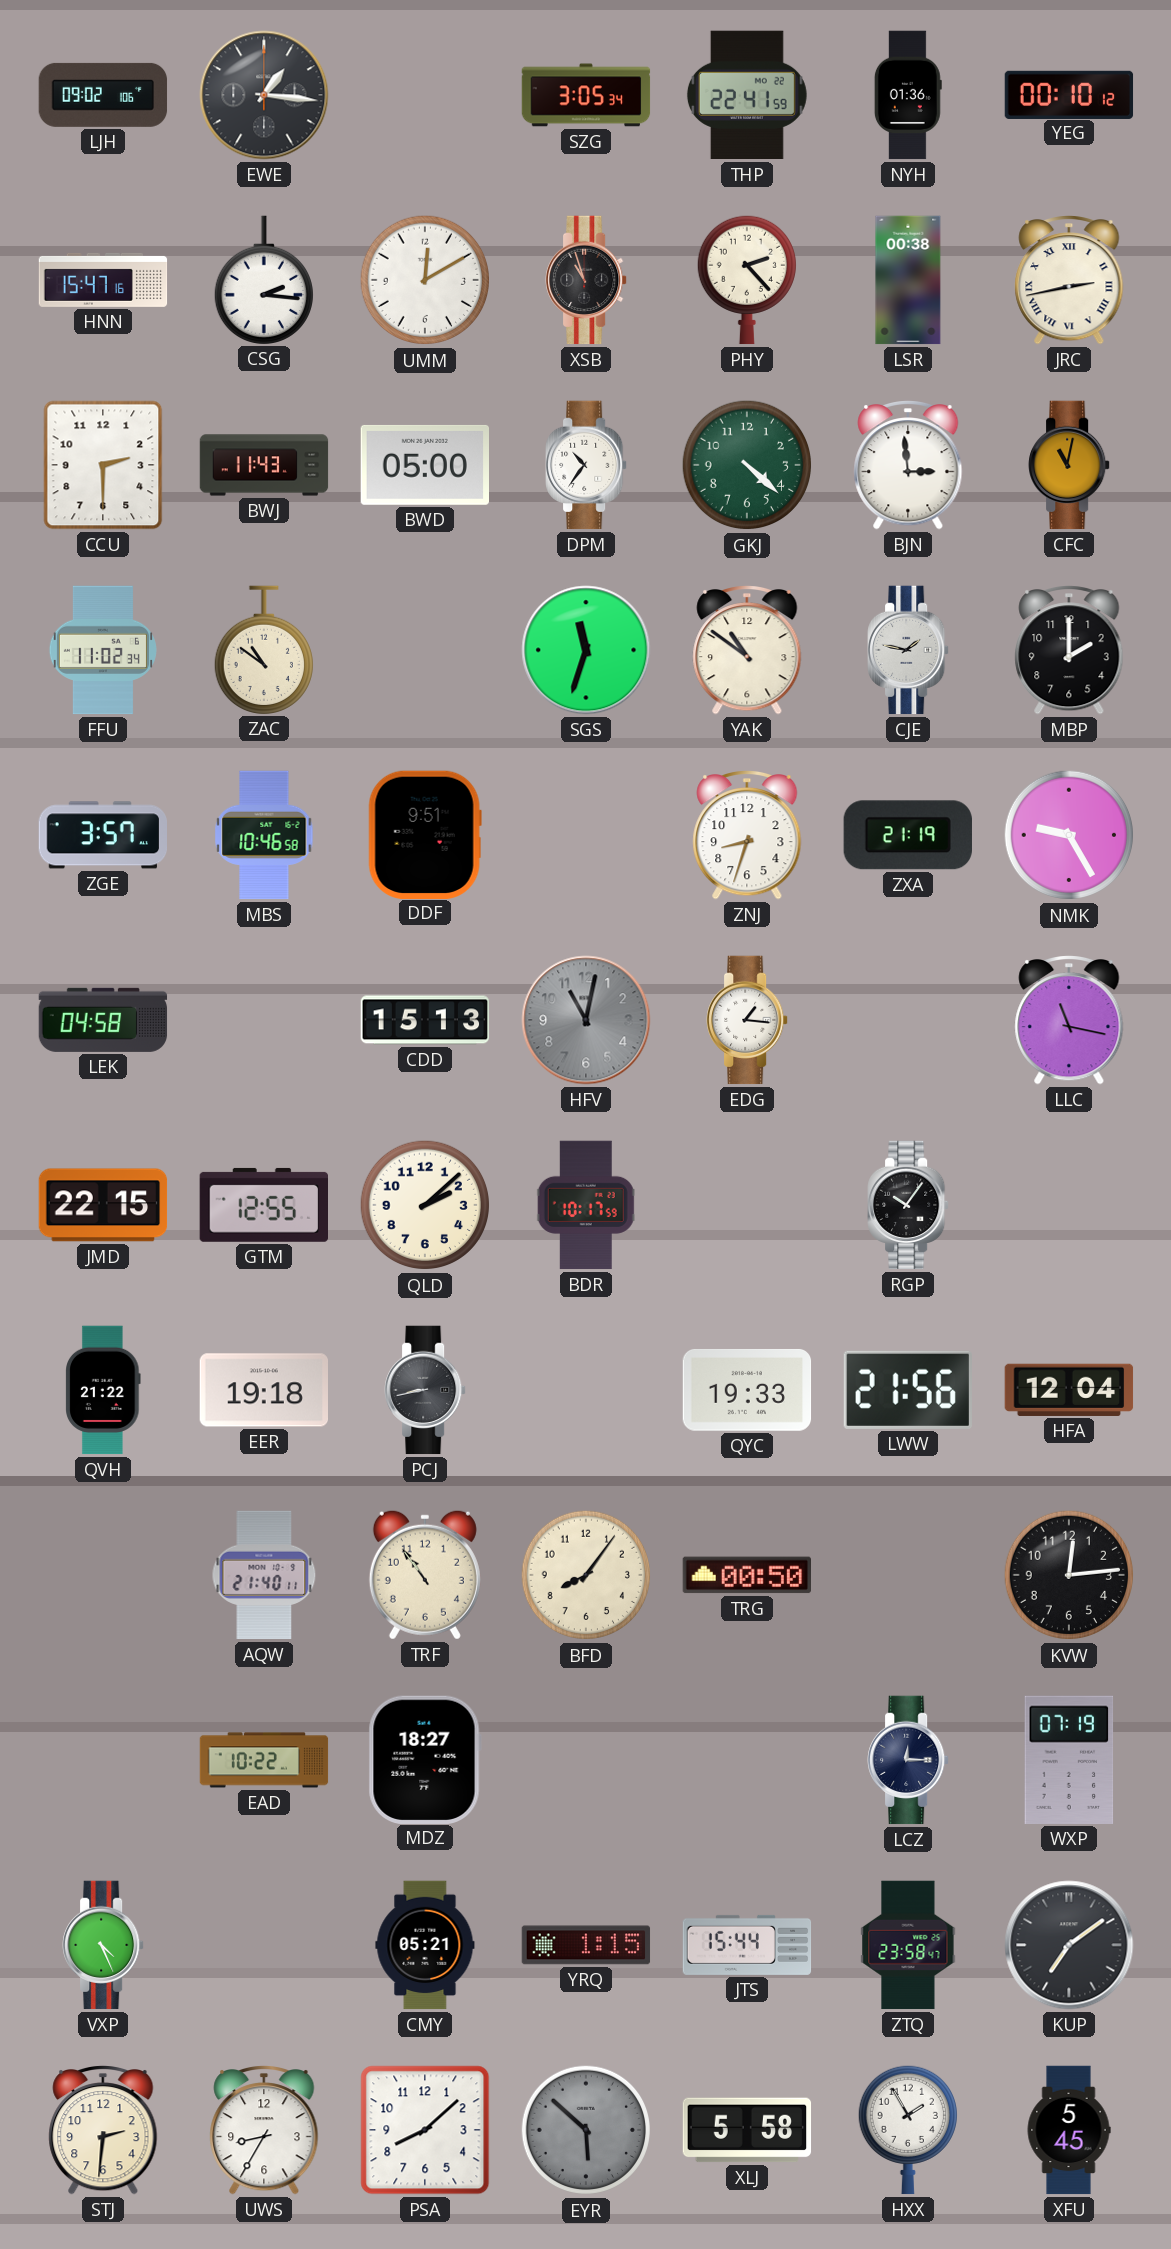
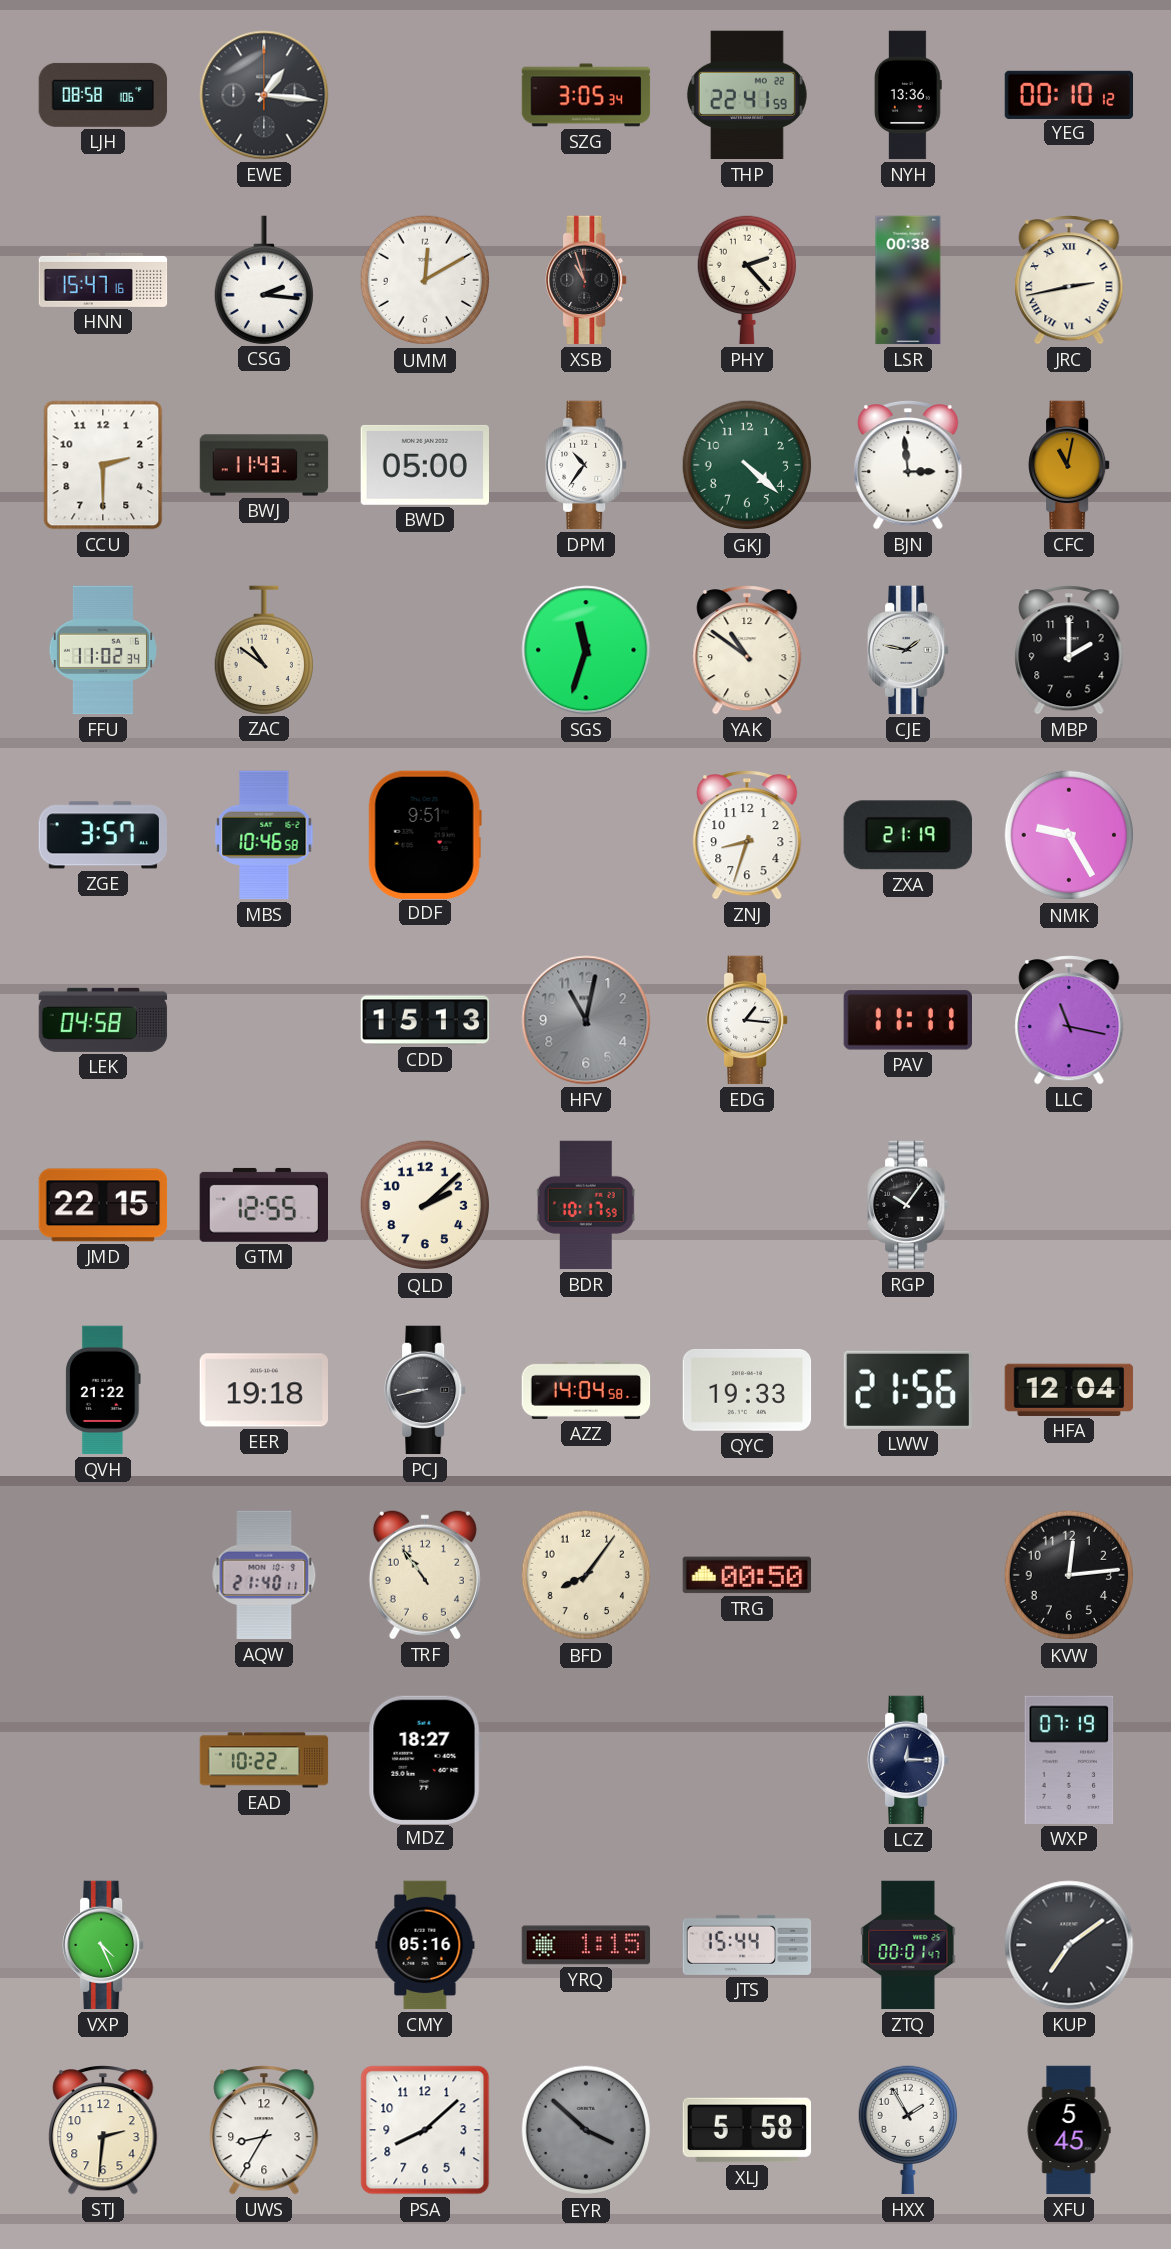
LJH: 09:02 -> 08:58
NYH: 01:36 -> 13:36
PAV: none -> 11:11
AZZ: none -> 14:04
CMY: 05:21 -> 05:16
ZTQ: 23:58 -> 00:01
EYR: 5:52 -> 3:52
